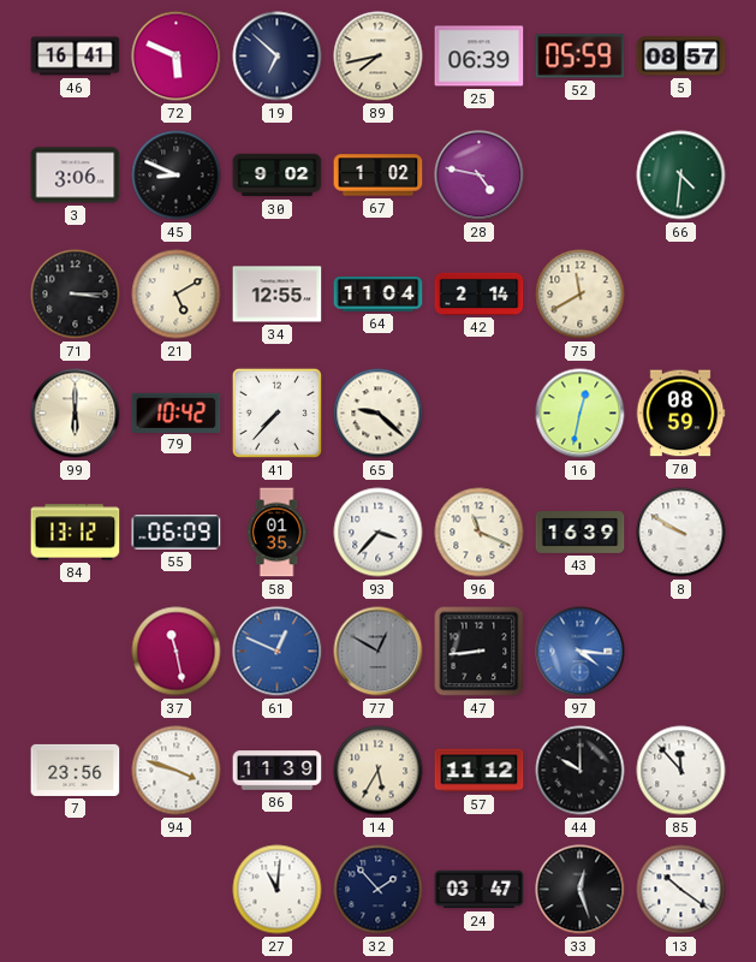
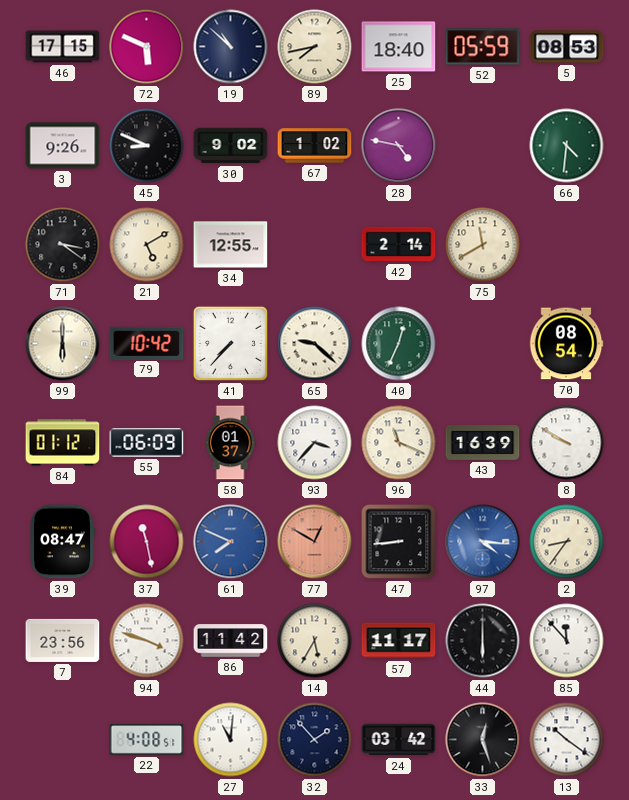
46: 16:41 -> 17:15
19: 6:52 -> 10:52
25: 06:39 -> 18:40
5: 08:57 -> 08:53
3: 3:06 -> 9:26
71: 3:15 -> 3:21
64: 11:04 -> none
40: none -> 12:34
16: 12:32 -> none
70: 08:59 -> 08:54
84: 13:12 -> 01:12
58: 01:35 -> 01:37
39: none -> 08:47
61: 12:49 -> 7:49
77 dial: grey -> salmon
2: none -> 8:36
86: 11:39 -> 11:42
57: 11:12 -> 11:17
44: 10:00 -> 6:00
22: none -> 4:08
24: 03:47 -> 03:42
